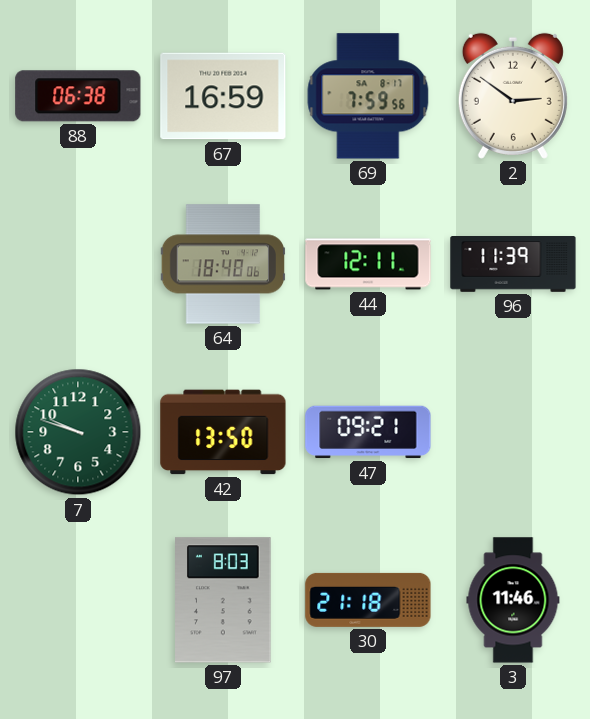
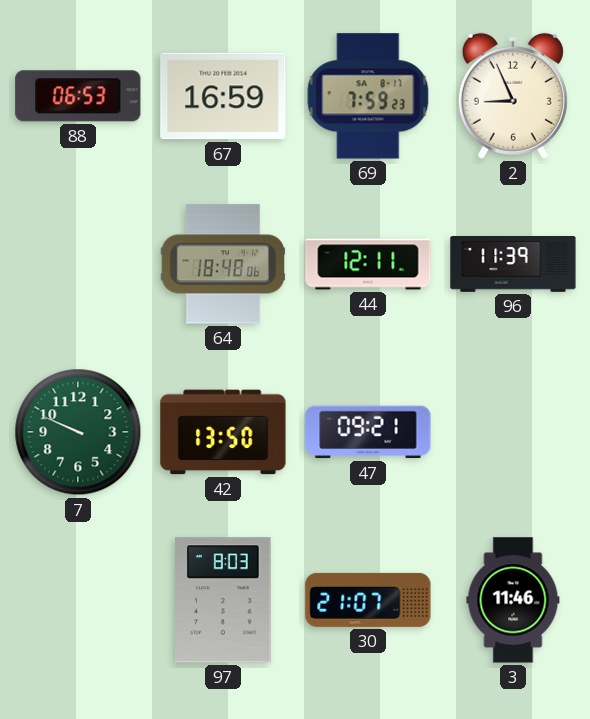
88: 06:38 -> 06:53
69: 7:59:56 -> 7:59:23
2: 2:51 -> 8:56
7: 9:48 -> 9:49
30: 21:18 -> 21:07
